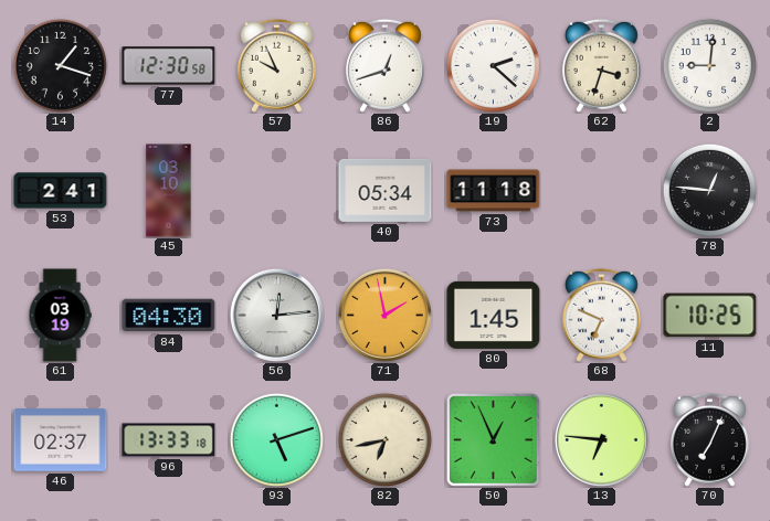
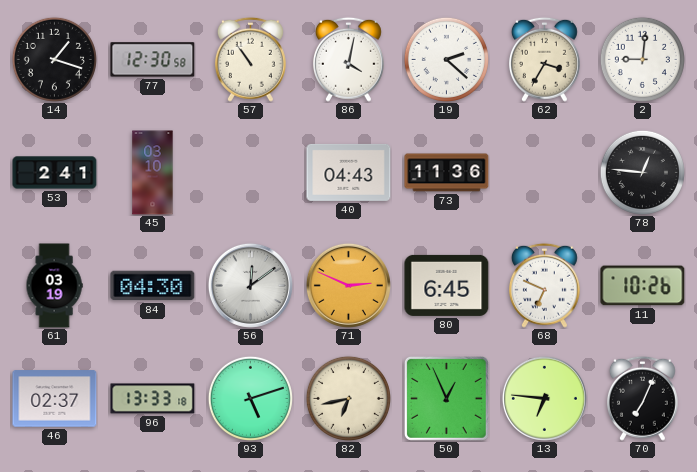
57: 9:56 -> 10:54
86: 12:42 -> 4:02
62: 3:33 -> 3:35
40: 05:34 -> 04:43
73: 11:18 -> 11:36
56: 12:14 -> 12:09
71: 1:58 -> 2:49
80: 1:45 -> 6:45
11: 10:25 -> 10:26
